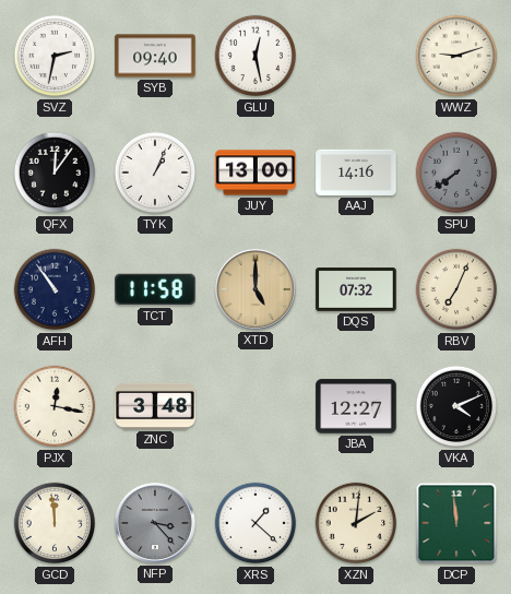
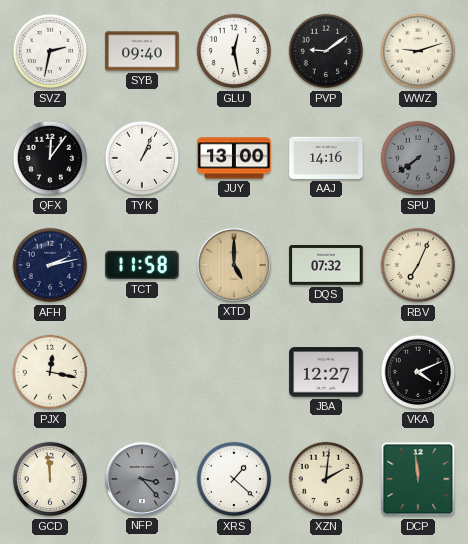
PVP: none -> 9:09
AFH: 10:54 -> 2:13
ZNC: 3:48 -> none
